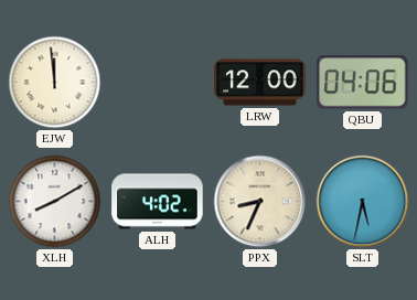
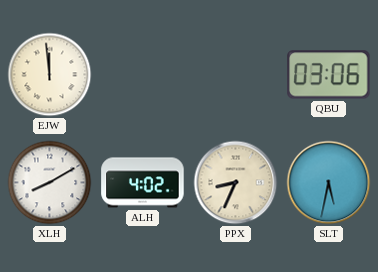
LRW: 12:00 -> none
QBU: 04:06 -> 03:06
